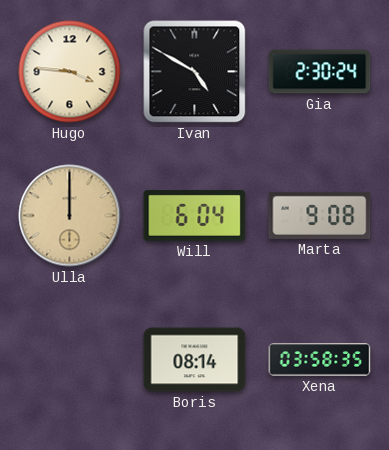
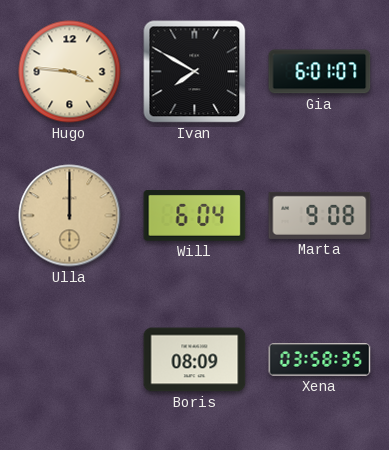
Ivan: 4:50 -> 7:50
Gia: 2:30 -> 6:01
Boris: 08:14 -> 08:09
